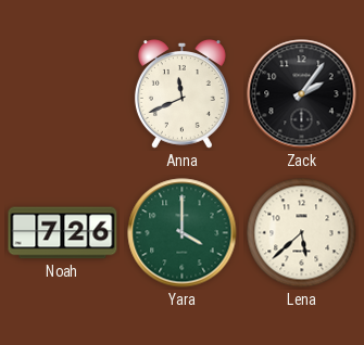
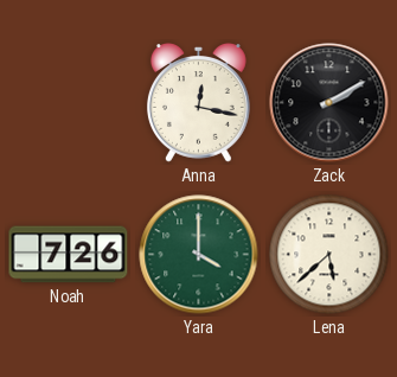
Anna: 11:41 -> 12:17
Zack: 2:06 -> 2:10
